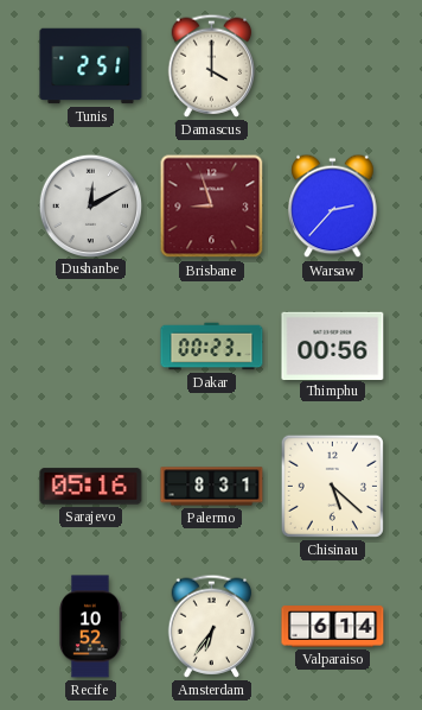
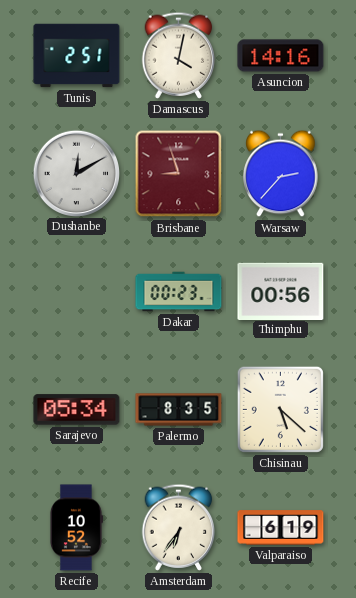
Damascus: 4:00 -> 4:02
Asuncion: none -> 14:16
Sarajevo: 05:16 -> 05:34
Palermo: 8:31 -> 8:35
Valparaiso: 6:14 -> 6:19
